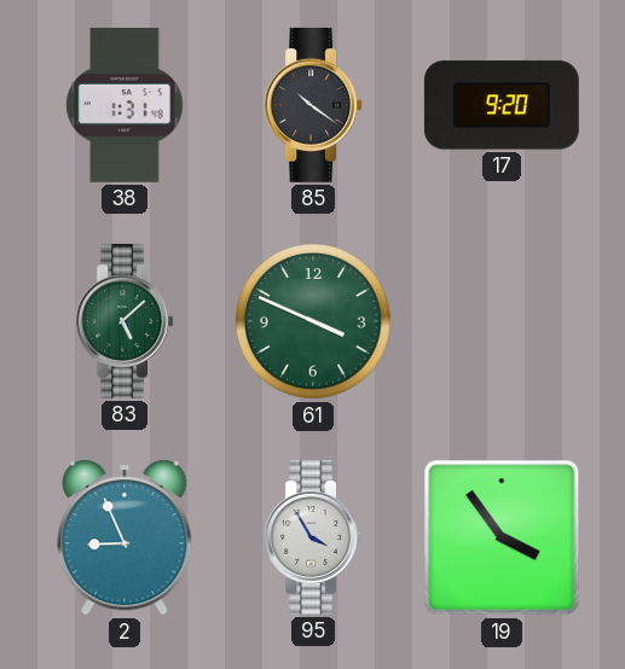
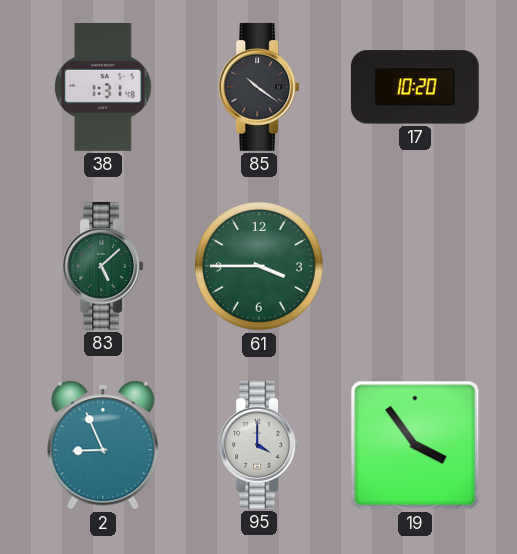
17: 9:20 -> 10:20
61: 3:49 -> 3:45
95: 3:55 -> 4:00
